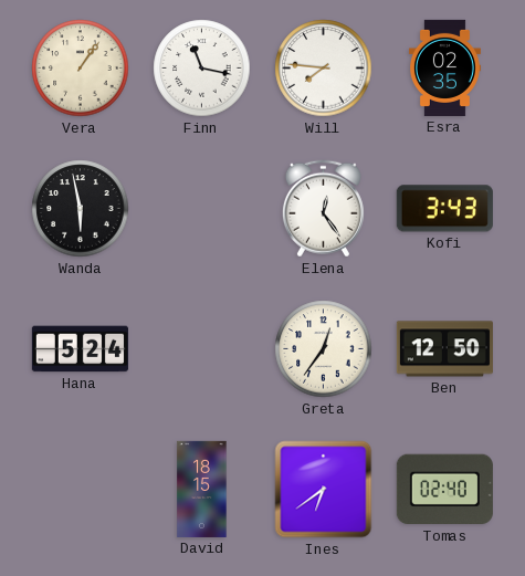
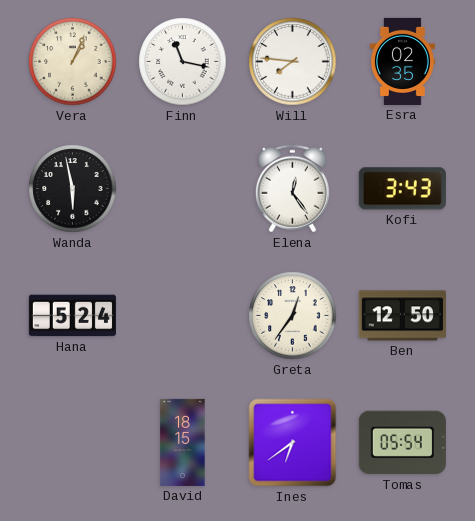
Vera: 1:06 -> 1:04
Tomas: 02:40 -> 05:54
